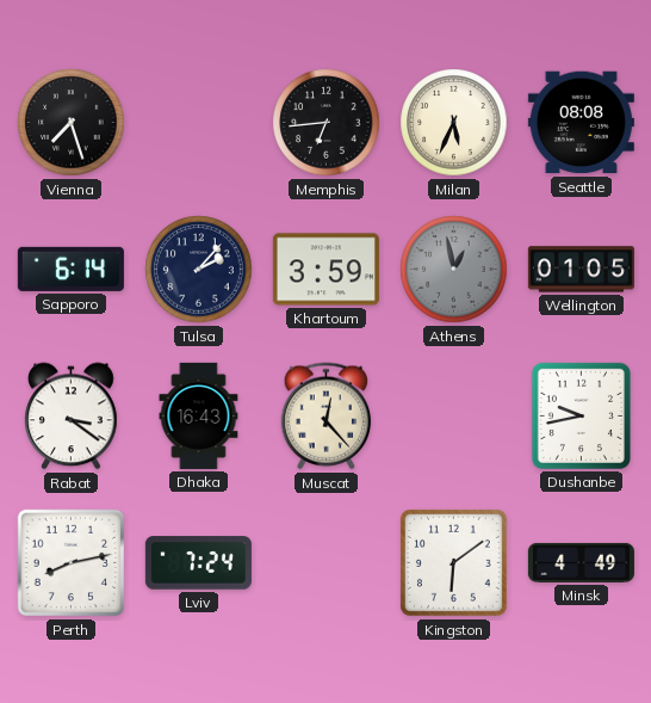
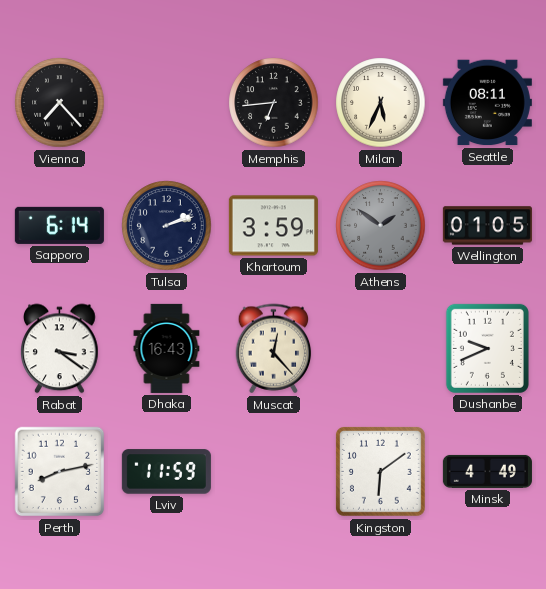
Vienna: 7:27 -> 7:23
Seattle: 08:08 -> 08:11
Tulsa: 2:07 -> 2:12
Athens: 12:58 -> 1:51
Dushanbe: 9:43 -> 9:41
Lviv: 7:24 -> 11:59
